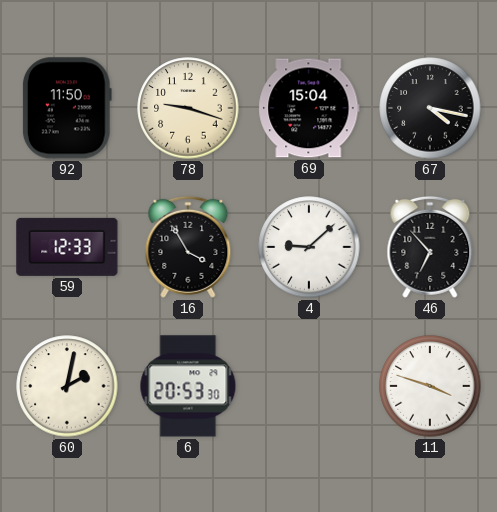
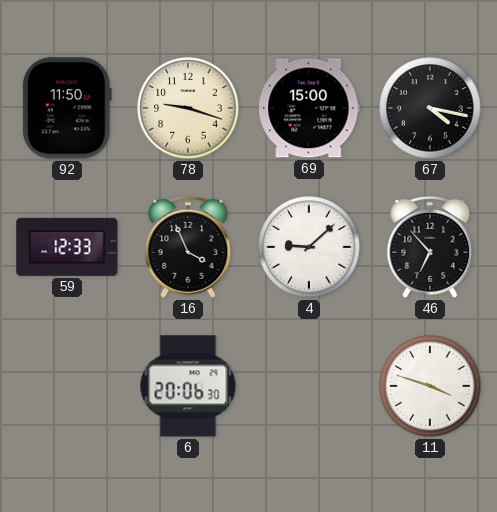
69: 15:04 -> 15:00
16: 3:55 -> 3:56
60: 2:02 -> none
6: 20:53 -> 20:06
